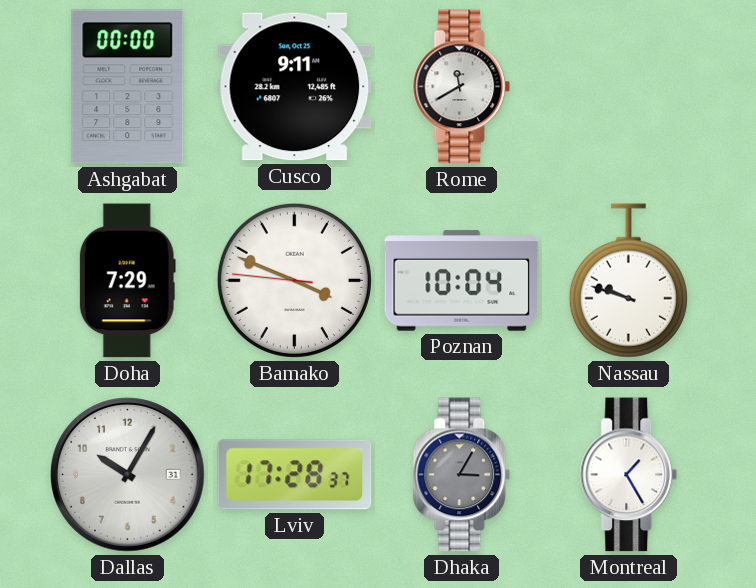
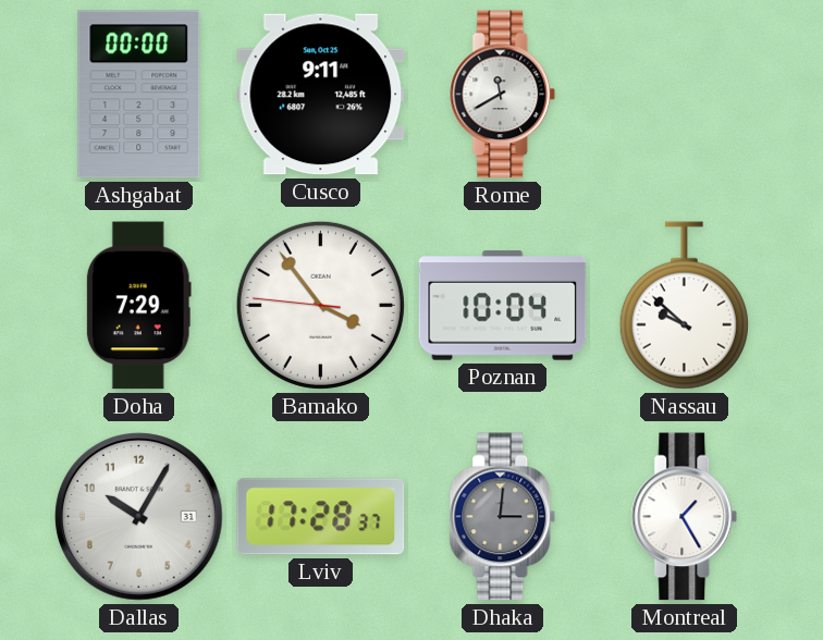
Bamako: 3:48 -> 3:53
Nassau: 9:48 -> 9:52
Dhaka: 3:05 -> 3:01
